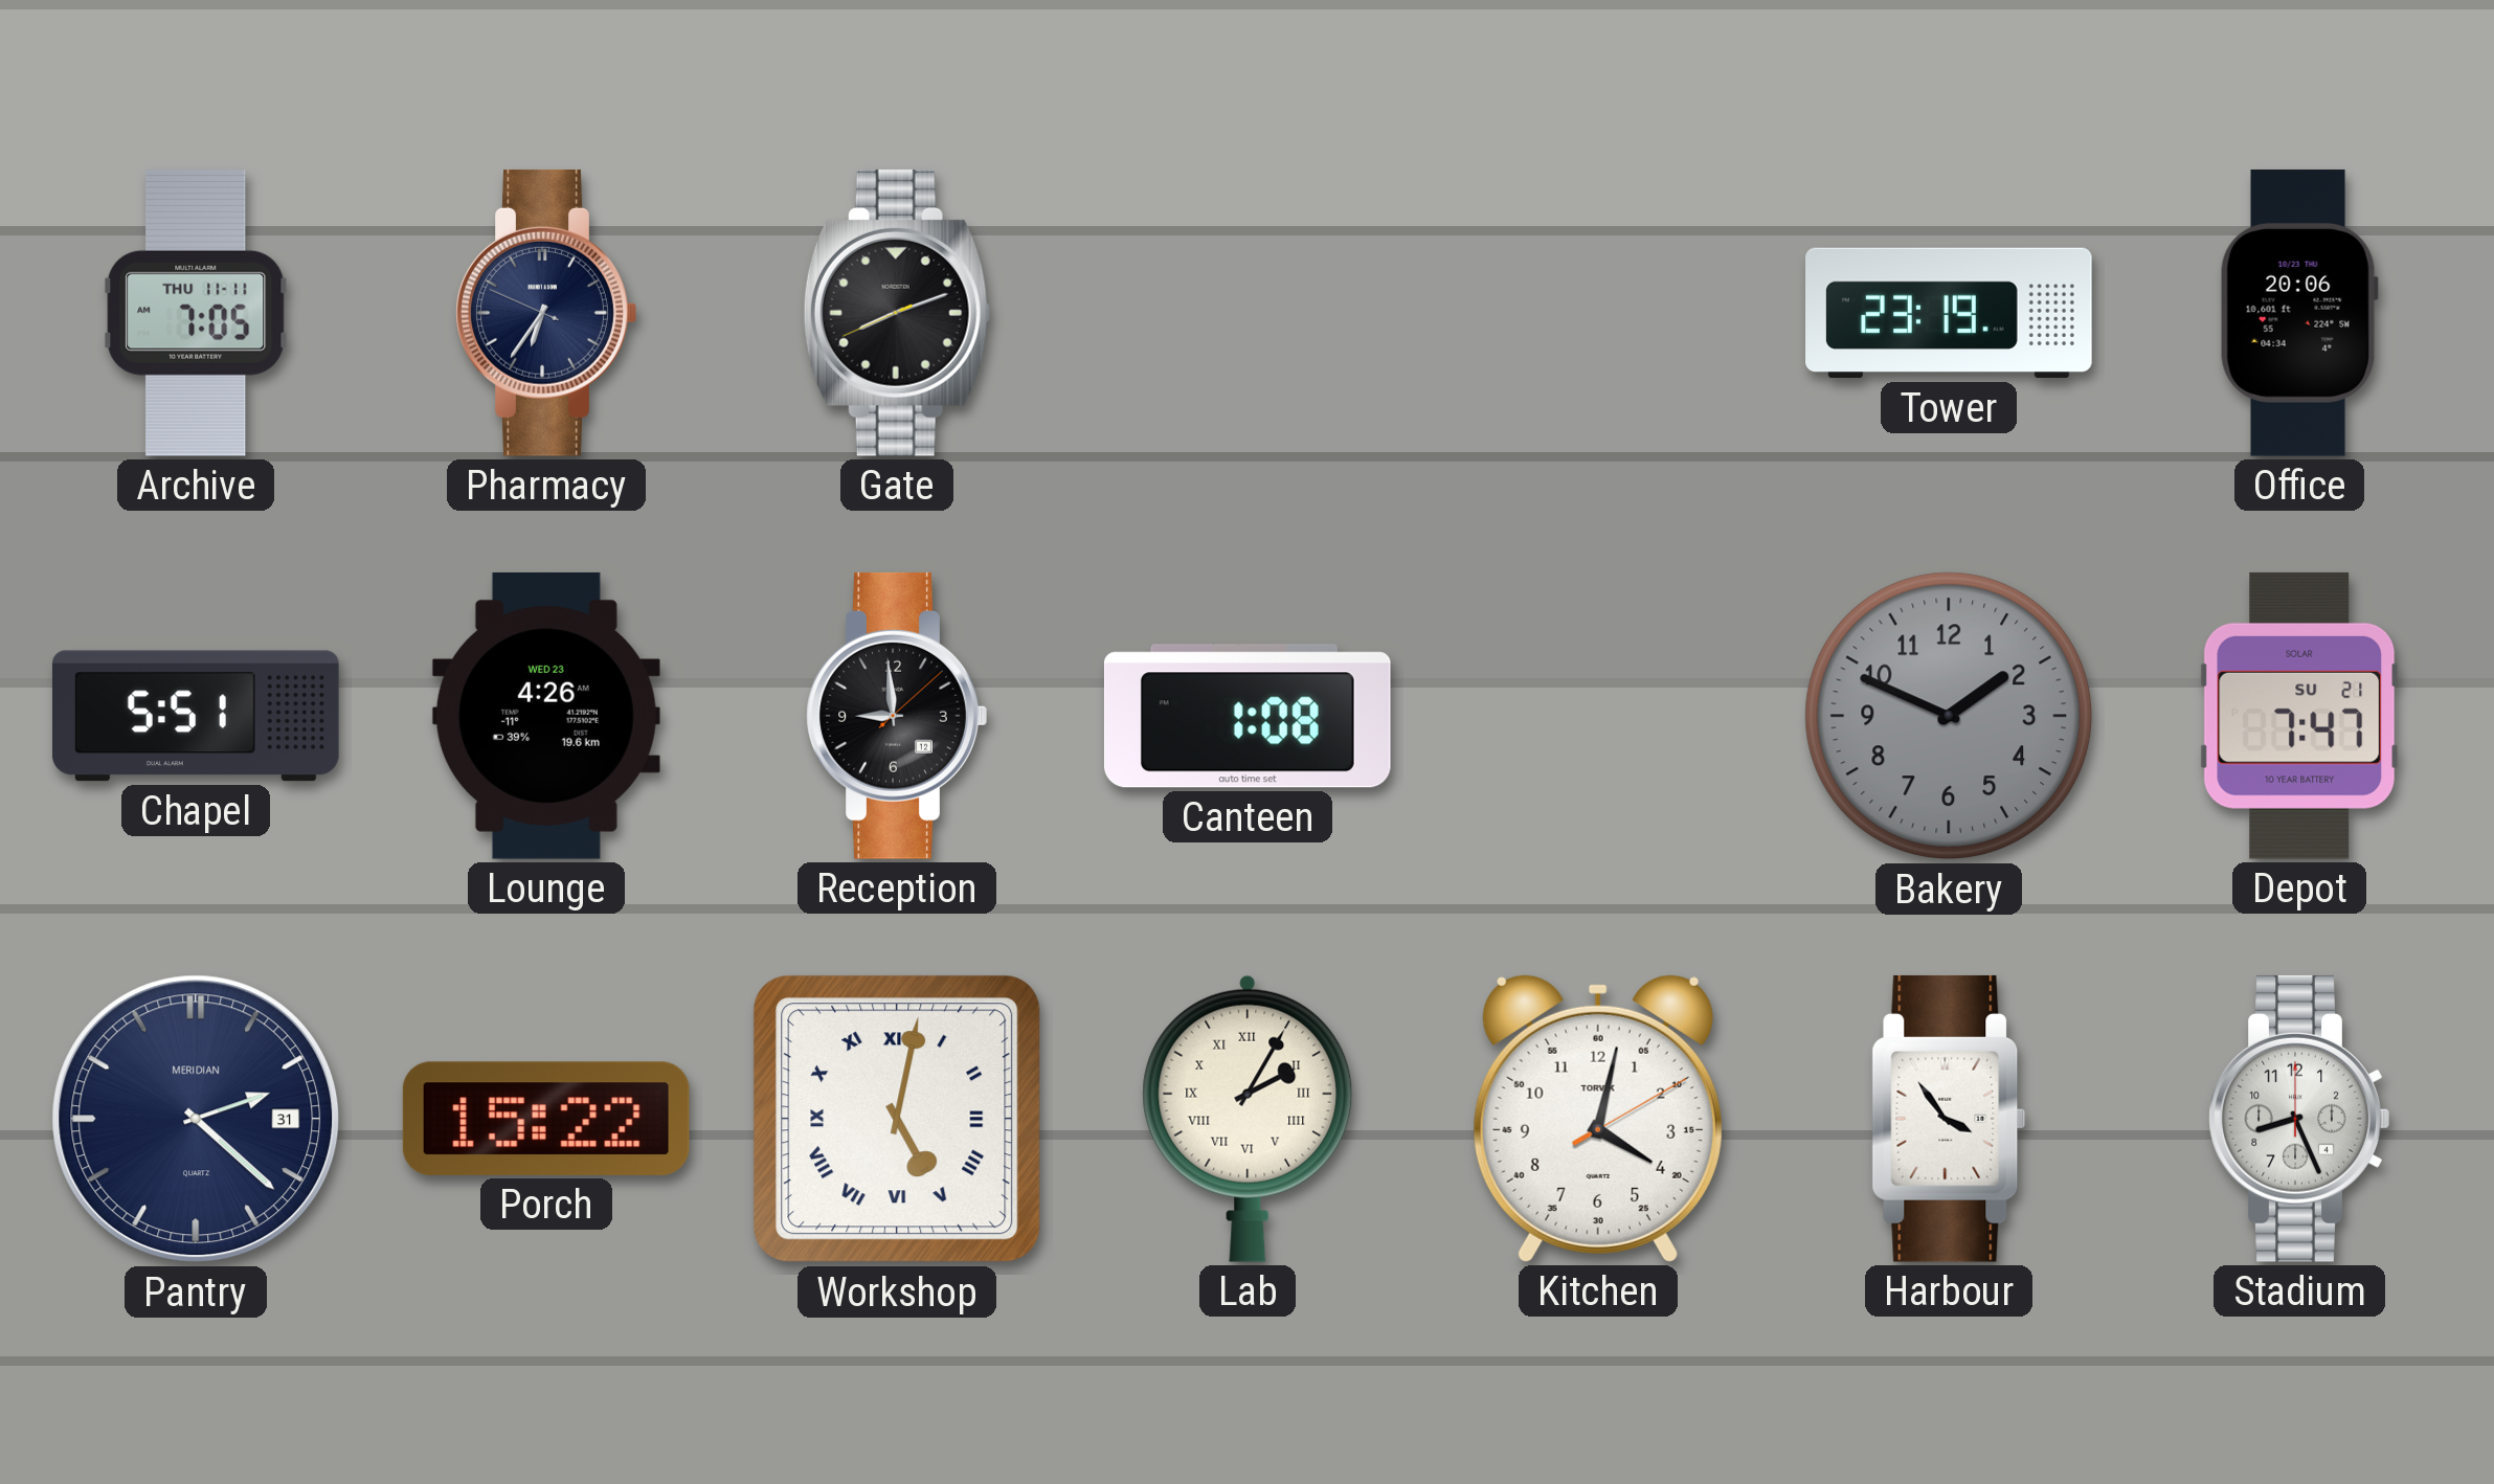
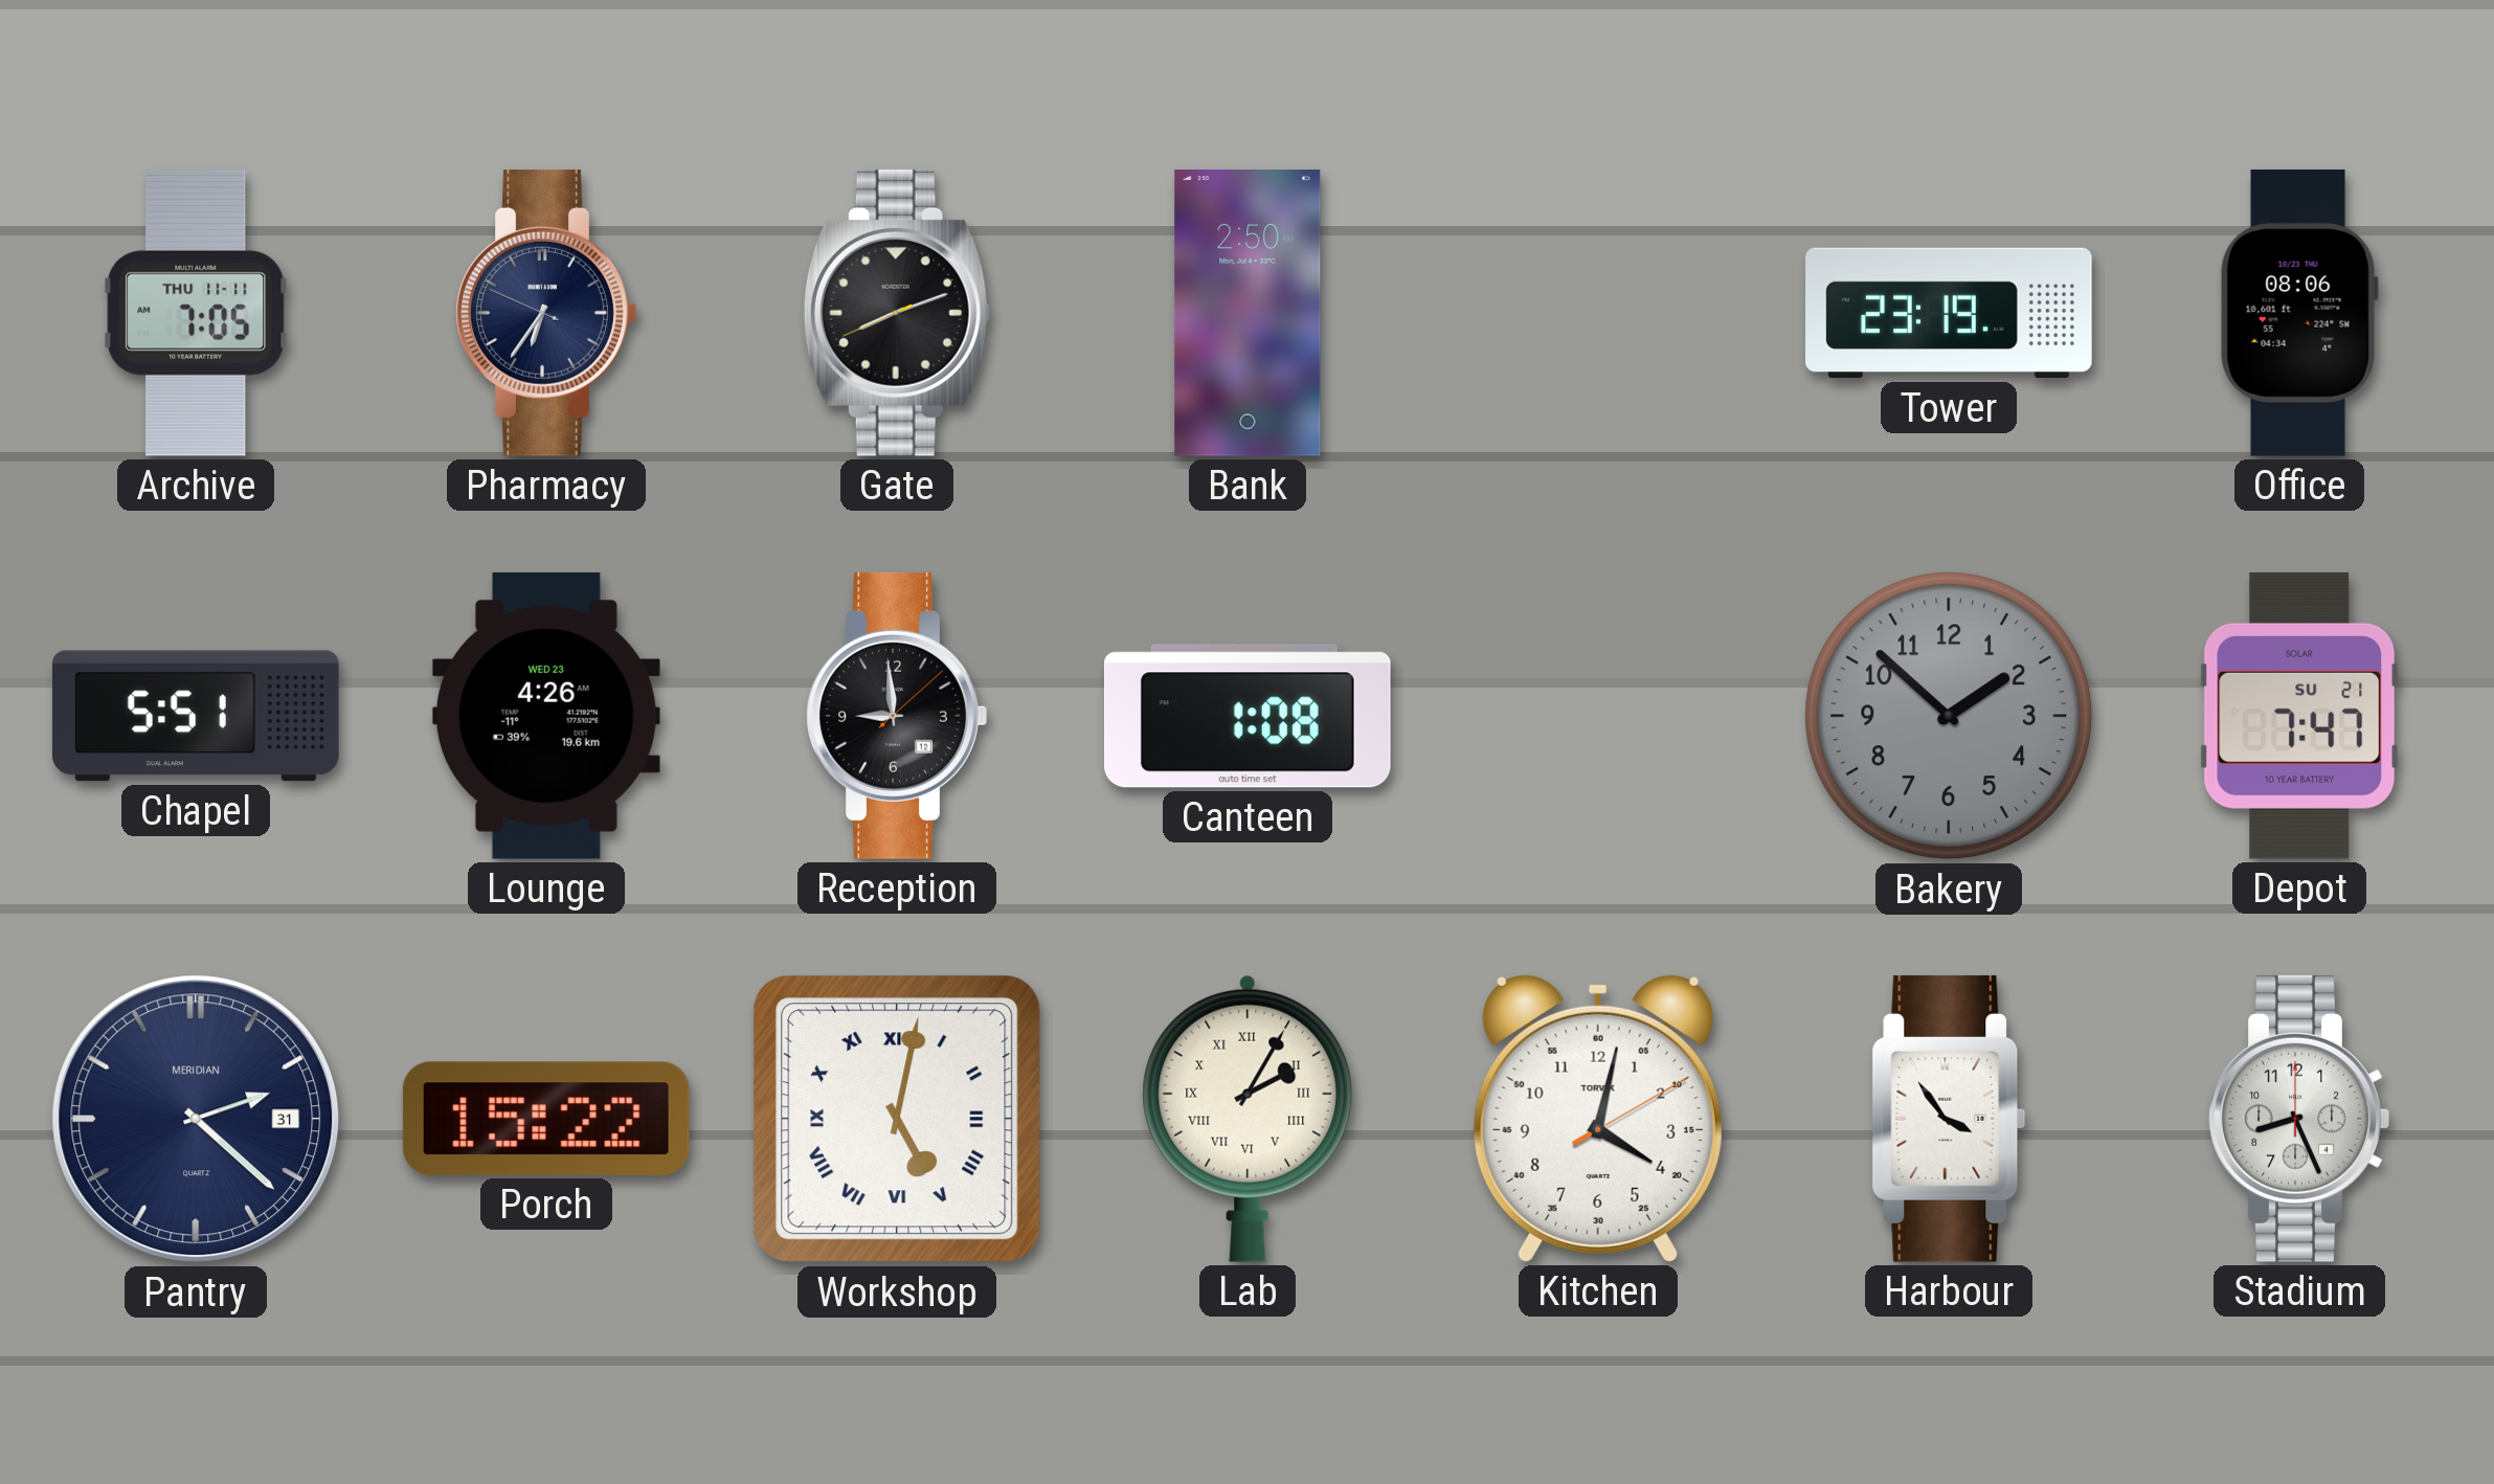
Bank: none -> 2:50
Office: 20:06 -> 08:06
Bakery: 1:49 -> 1:52
